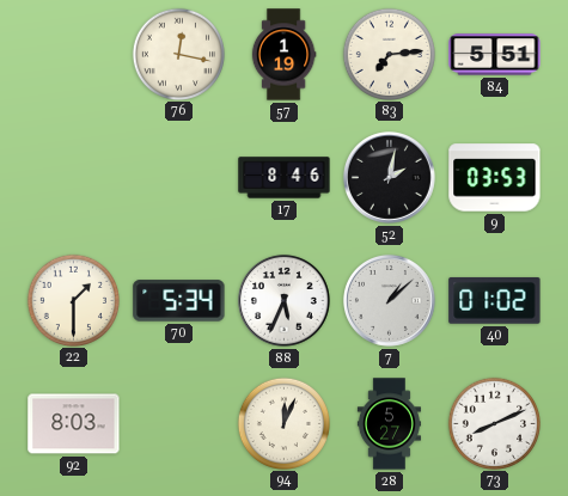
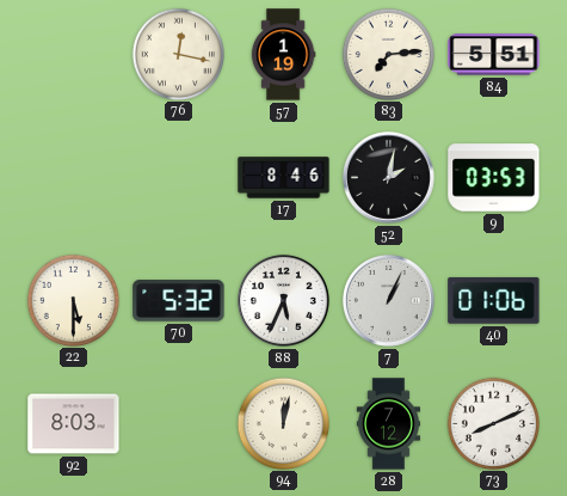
22: 1:30 -> 5:30
70: 5:34 -> 5:32
7: 1:08 -> 1:04
40: 01:02 -> 01:06
94: 12:04 -> 12:02
28: 5:27 -> 7:12
